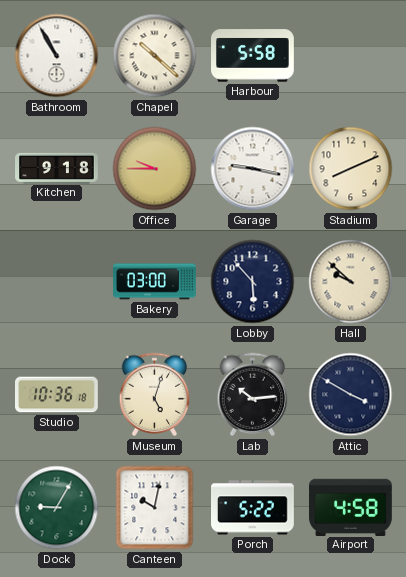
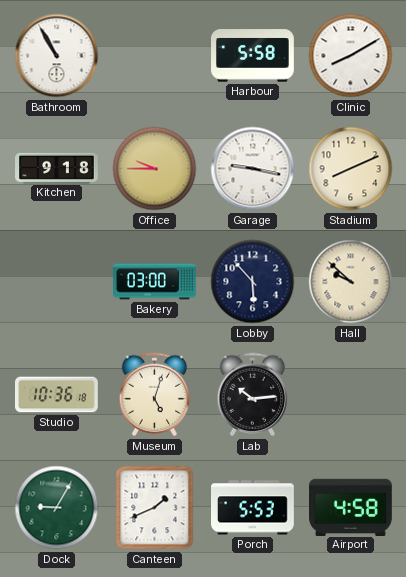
Chapel: 10:22 -> none
Clinic: none -> 8:10
Attic: 3:50 -> none
Canteen: 10:02 -> 1:41
Porch: 5:22 -> 5:53
